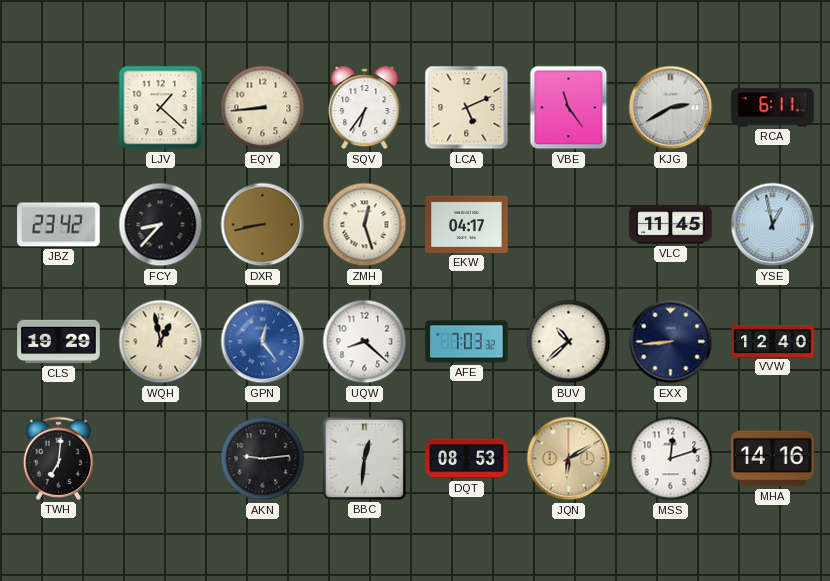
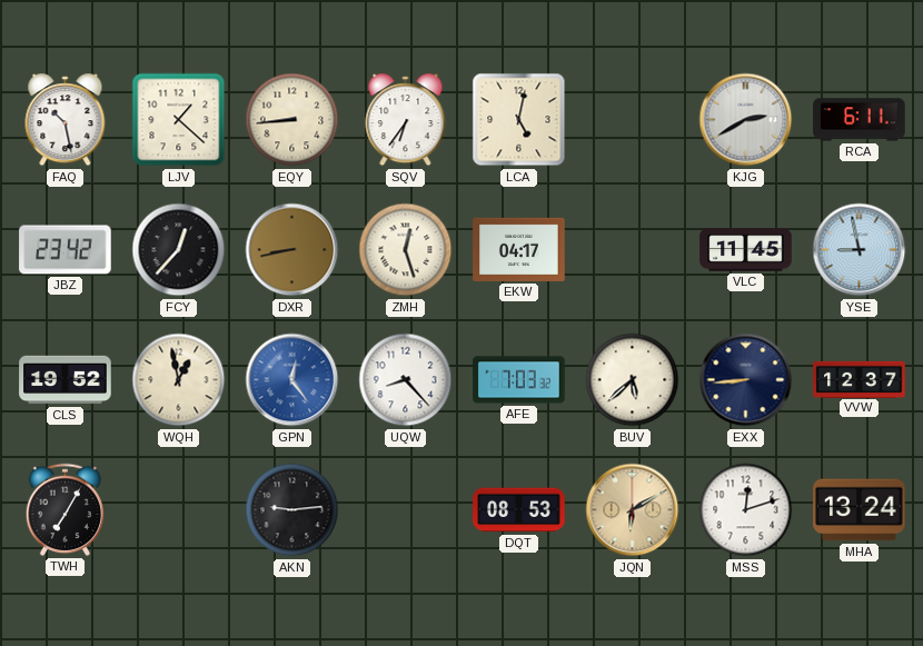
FAQ: none -> 10:28
LCA: 5:11 -> 5:02
VBE: 11:24 -> none
FCY: 8:37 -> 12:37
YSE: 12:58 -> 8:58
CLS: 19:29 -> 19:52
UQW: 8:22 -> 8:23
BUV: 10:38 -> 5:38
VVW: 12:40 -> 12:37
TWH: 7:01 -> 7:05
BBC: 12:31 -> none
MHA: 14:16 -> 13:24
